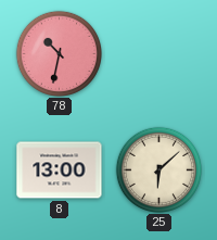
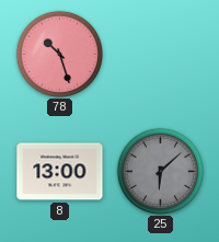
78: 10:32 -> 10:27
25 dial: cream -> grey
